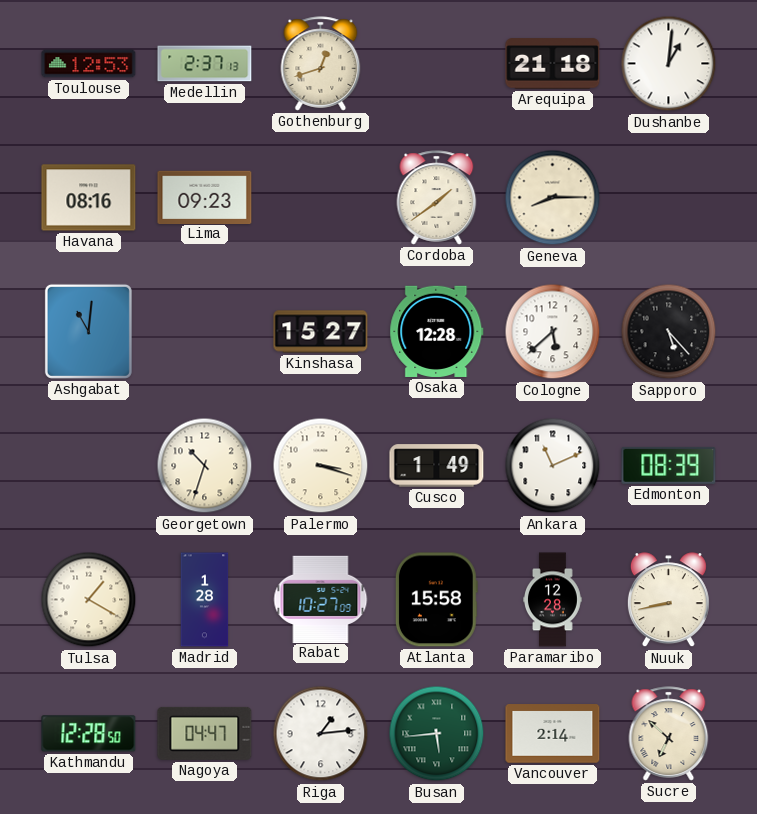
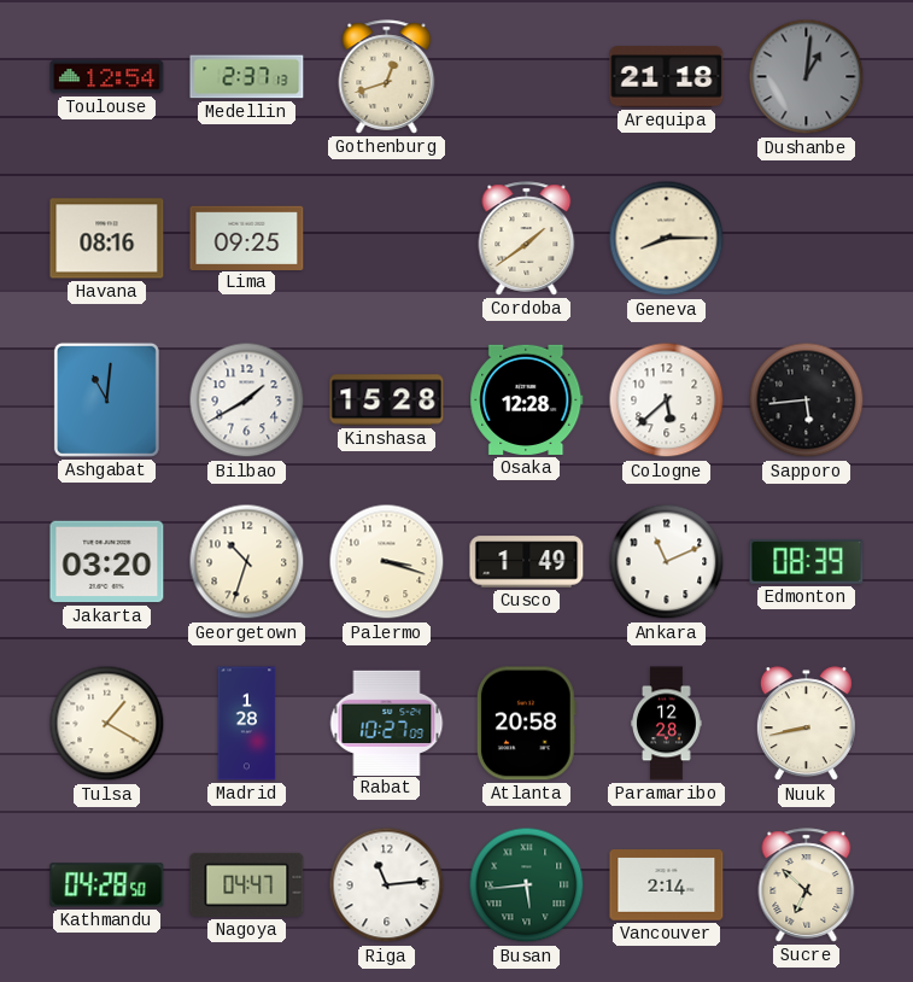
Toulouse: 12:53 -> 12:54
Dushanbe dial: white -> grey
Lima: 09:23 -> 09:25
Bilbao: none -> 1:40
Kinshasa: 15:27 -> 15:28
Sapporo: 5:23 -> 5:44
Jakarta: none -> 03:20
Atlanta: 15:58 -> 20:58
Kathmandu: 12:28 -> 04:28
Riga: 1:14 -> 11:14
